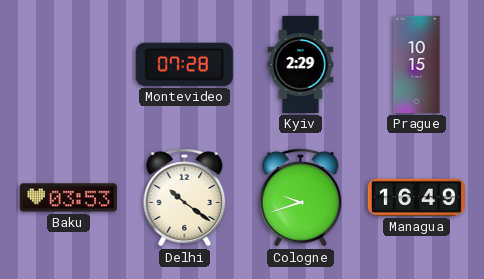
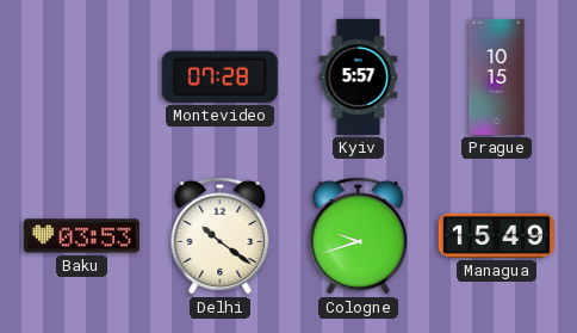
Kyiv: 2:29 -> 5:57
Managua: 16:49 -> 15:49
